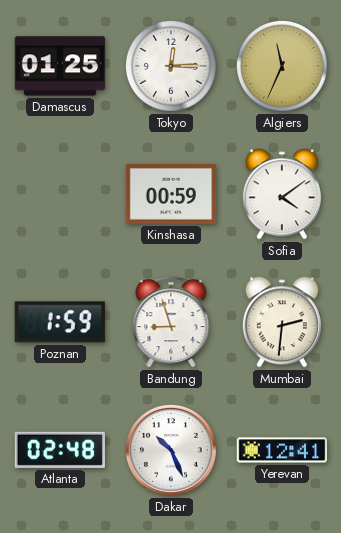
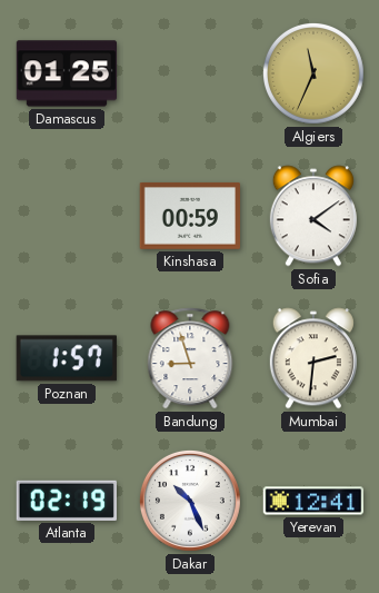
Tokyo: 12:15 -> none
Poznan: 1:59 -> 1:57
Atlanta: 02:48 -> 02:19
